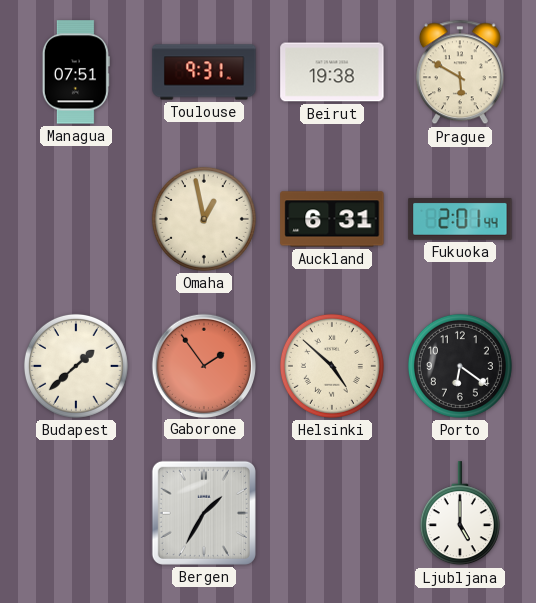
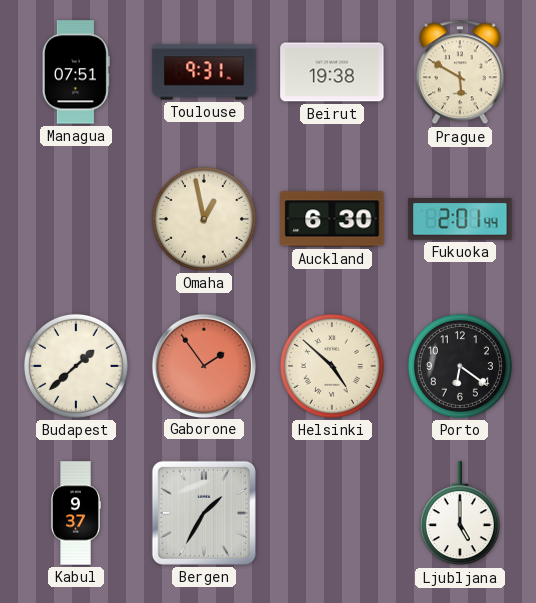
Auckland: 6:31 -> 6:30
Kabul: none -> 9:37
